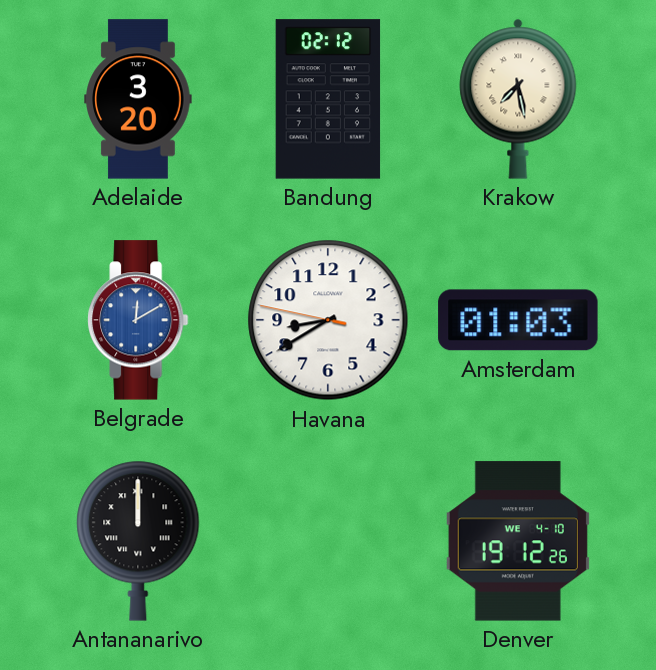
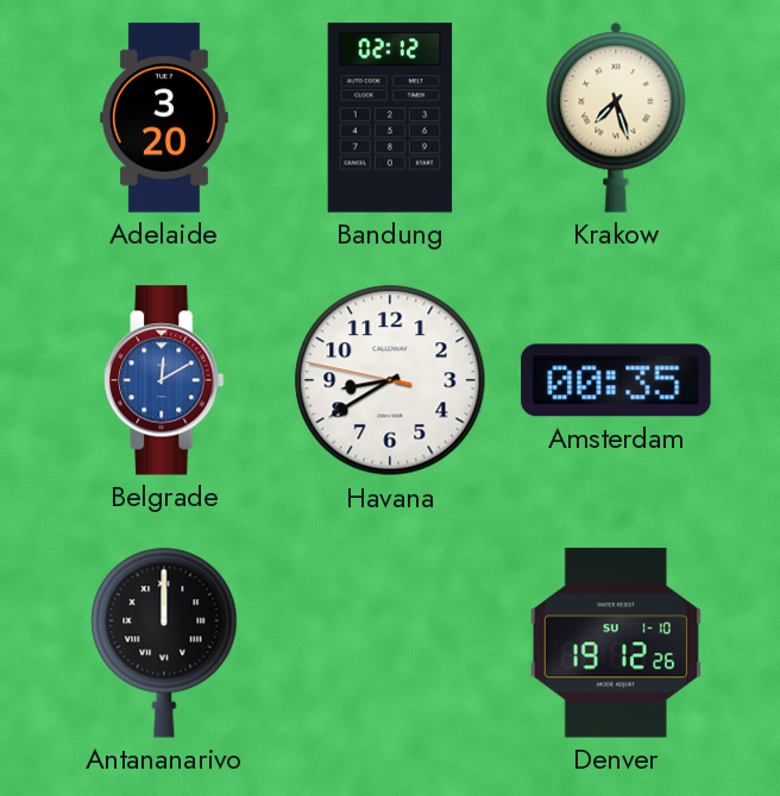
Krakow: 7:28 -> 7:27
Amsterdam: 01:03 -> 00:35
Denver date: WE 4-10 -> SU 1-10
